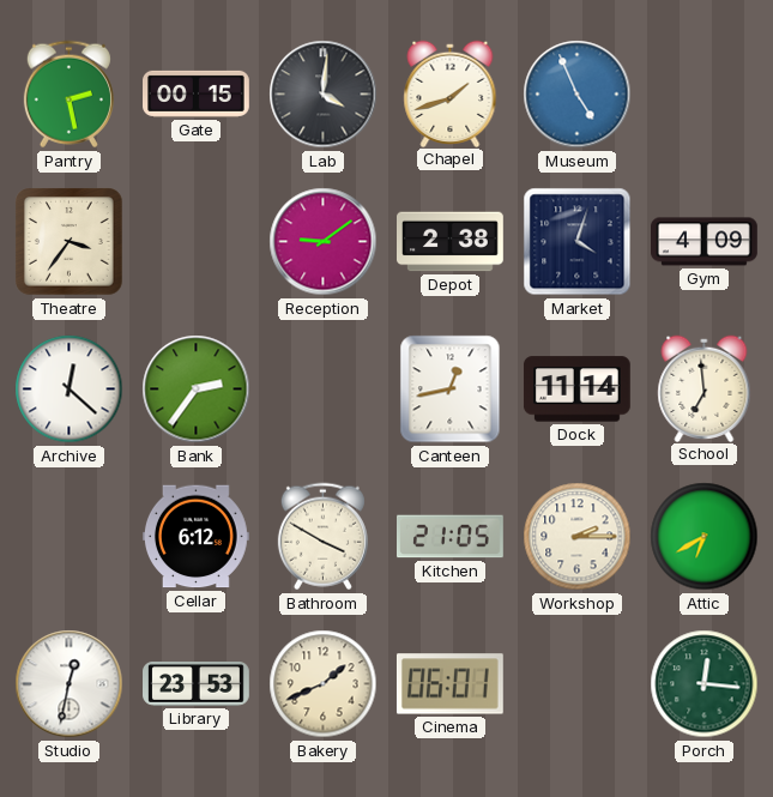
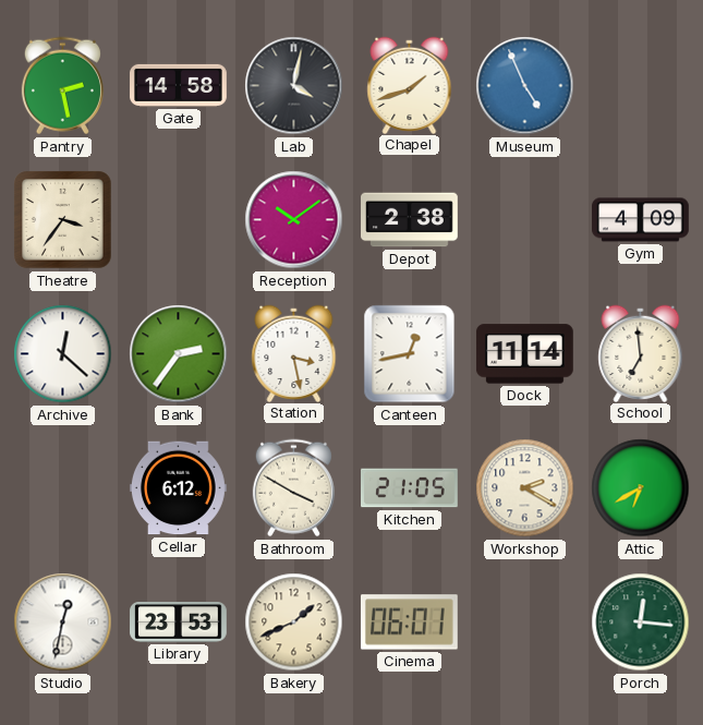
Gate: 00:15 -> 14:58
Lab: 4:01 -> 4:02
Reception: 9:09 -> 10:09
Market: 4:03 -> none
Station: none -> 3:28
Workshop: 2:15 -> 2:20
